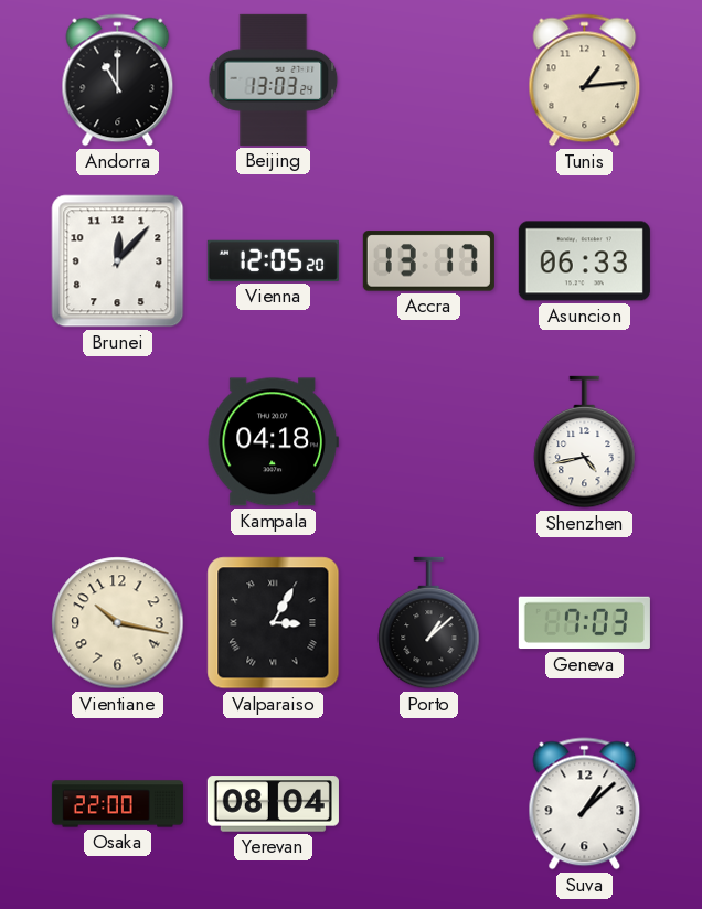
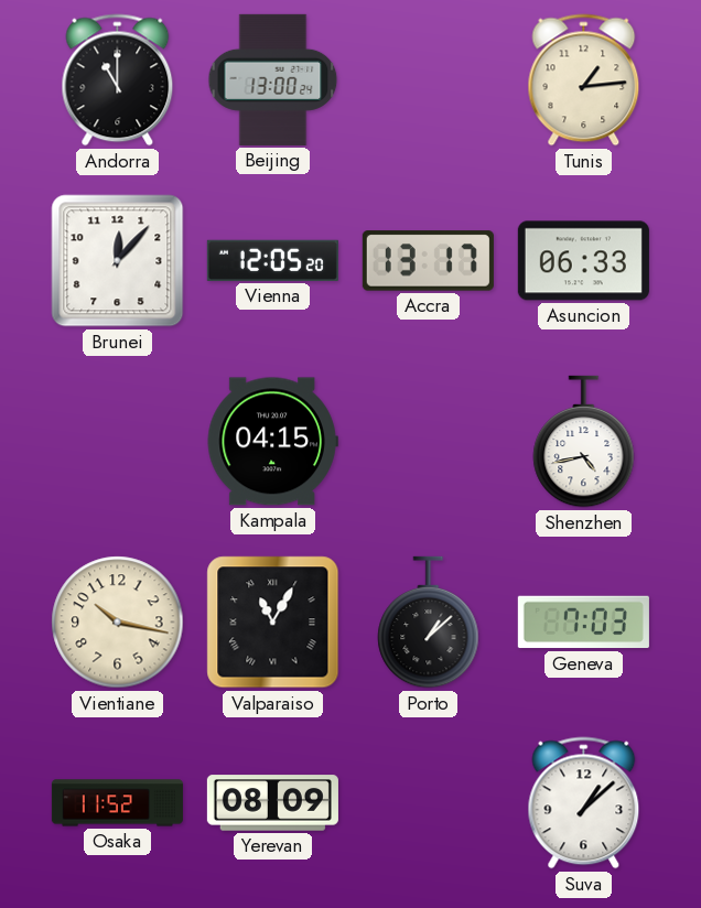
Beijing: 13:03 -> 13:00
Kampala: 04:18 -> 04:15
Valparaiso: 3:05 -> 11:05
Osaka: 22:00 -> 11:52
Yerevan: 08:04 -> 08:09
